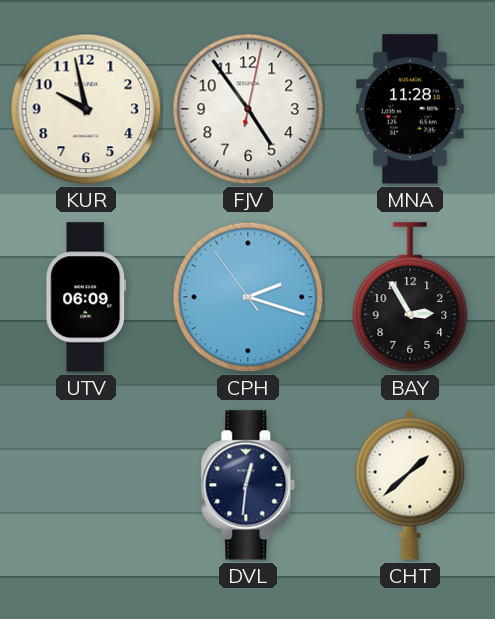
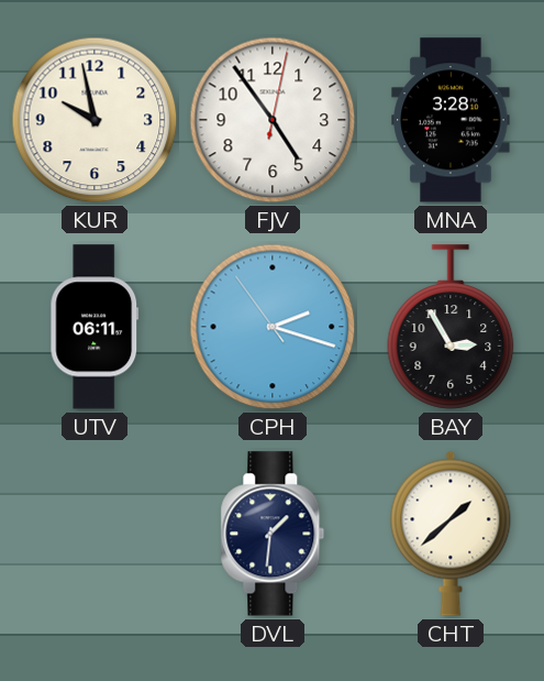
MNA: 11:28 -> 3:28
UTV: 06:09 -> 06:11
DVL: 12:31 -> 1:31
